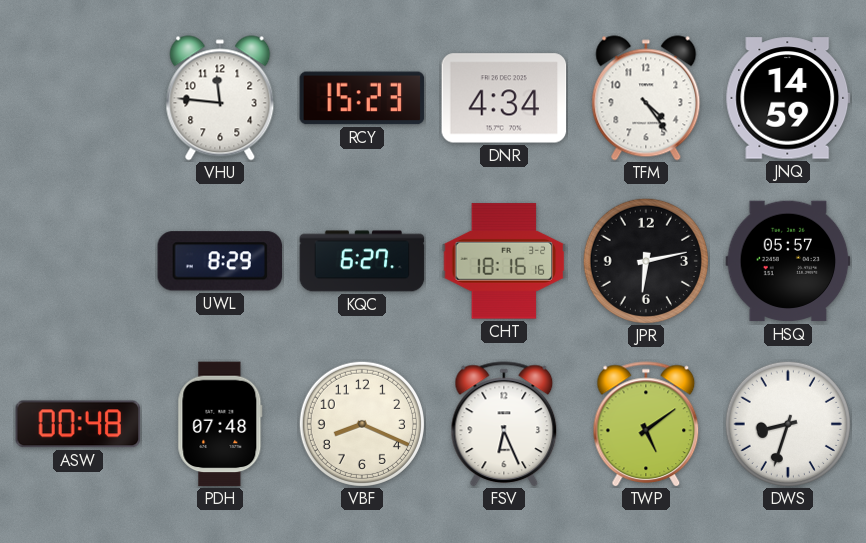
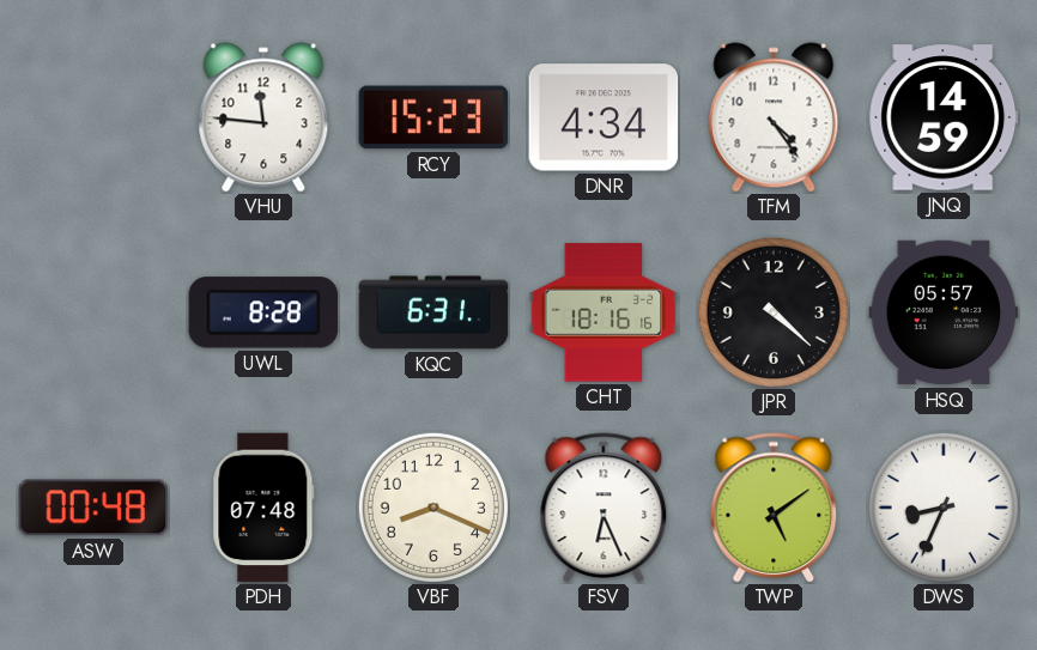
UWL: 8:29 -> 8:28
KQC: 6:27 -> 6:31
JPR: 6:13 -> 4:22
DWS: 8:33 -> 8:34
